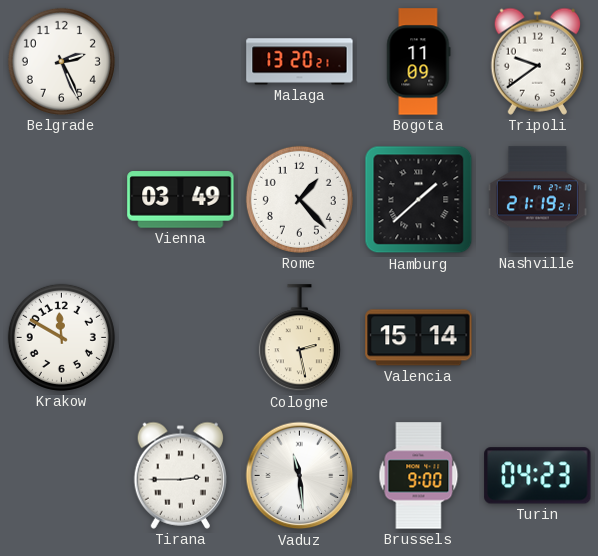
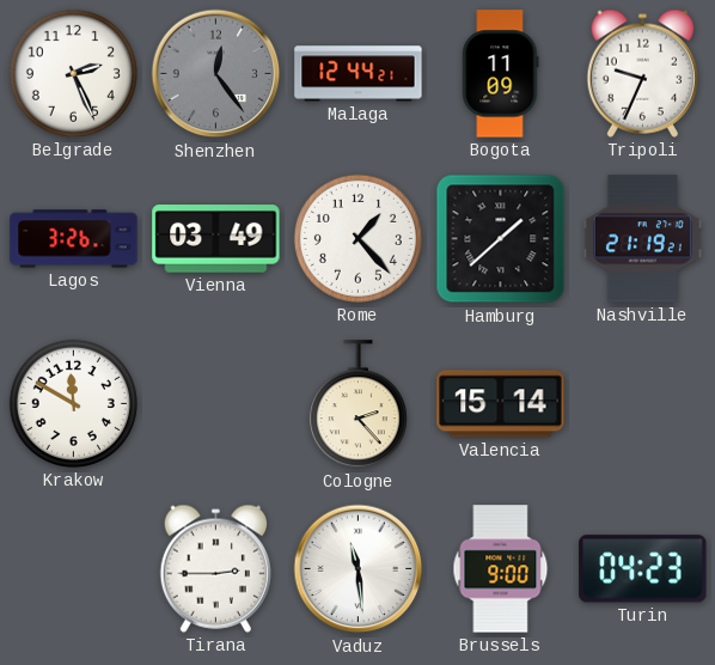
Shenzhen: none -> 12:24
Malaga: 13:20 -> 12:44
Tripoli: 9:39 -> 9:34
Lagos: none -> 3:26
Cologne: 2:28 -> 2:23
